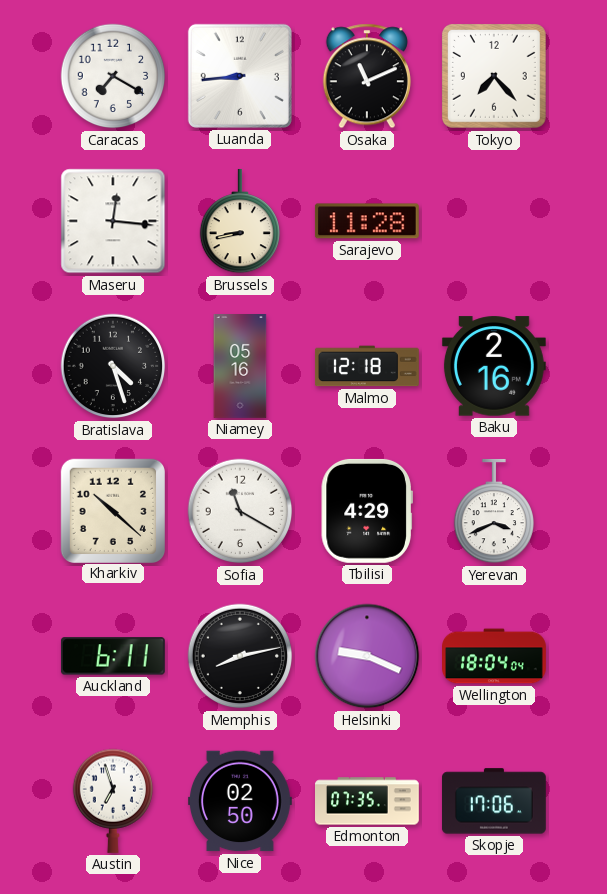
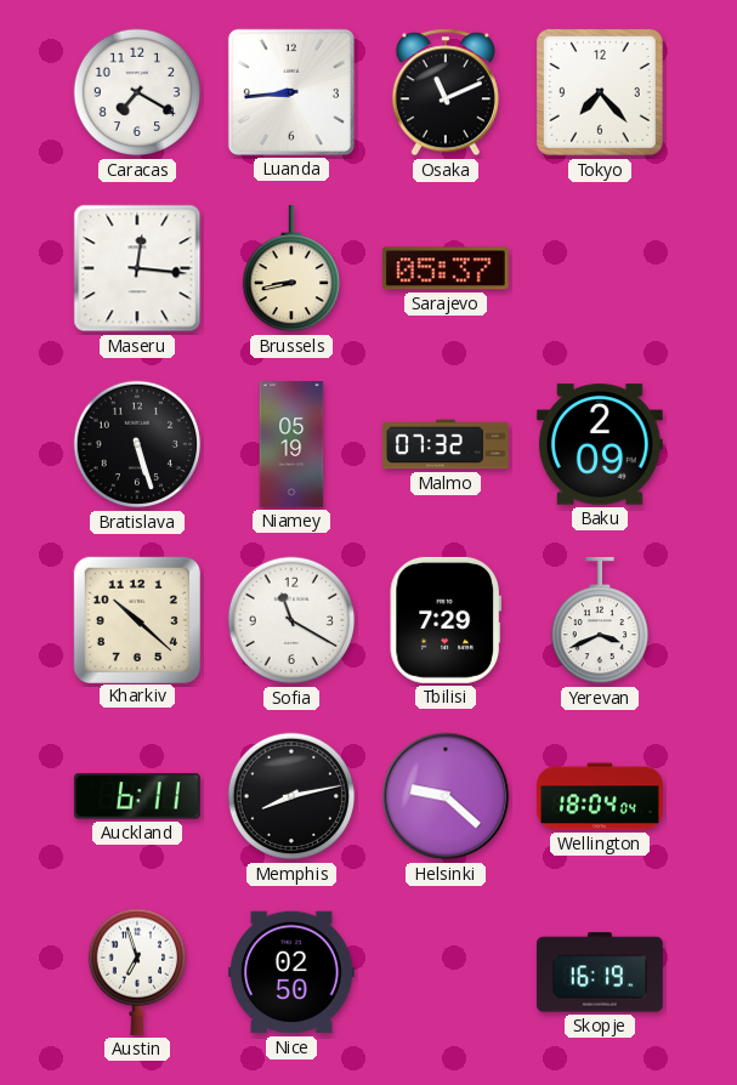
Sarajevo: 11:28 -> 05:37
Bratislava: 4:27 -> 5:27
Niamey: 05:16 -> 05:19
Malmo: 12:18 -> 07:32
Baku: 2:16 -> 2:09
Tbilisi: 4:29 -> 7:29
Helsinki: 9:19 -> 9:22
Edmonton: 07:35 -> none
Skopje: 17:06 -> 16:19
